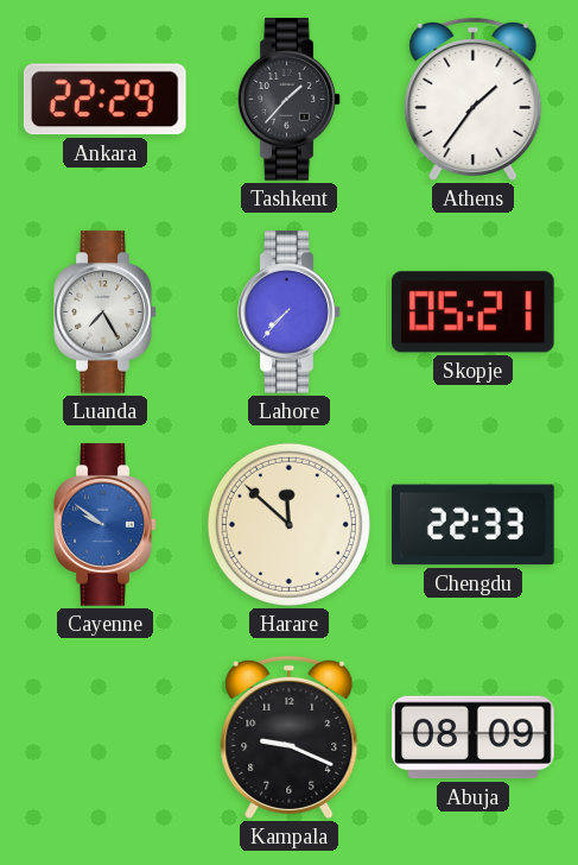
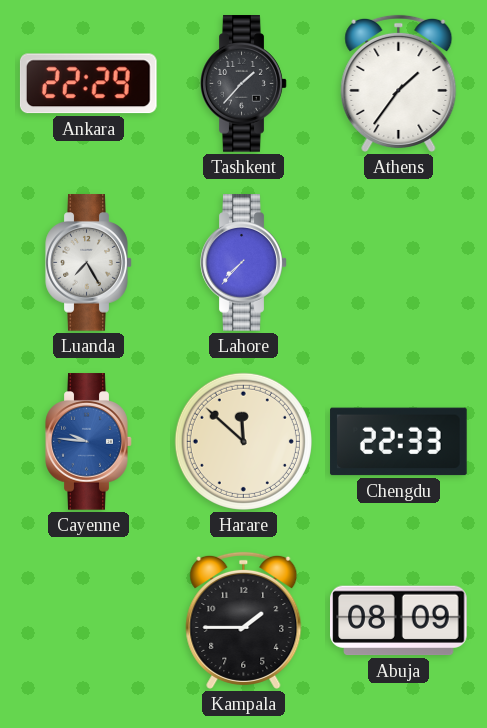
Skopje: 05:21 -> none
Cayenne: 9:51 -> 9:46
Kampala: 9:19 -> 1:45
